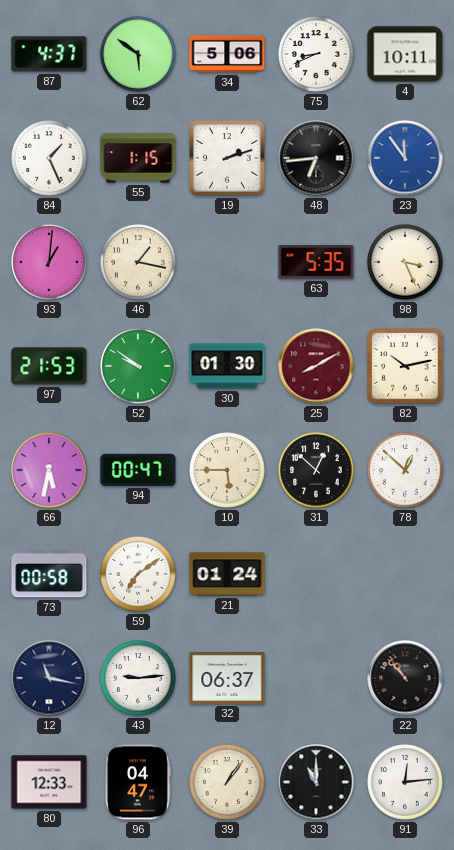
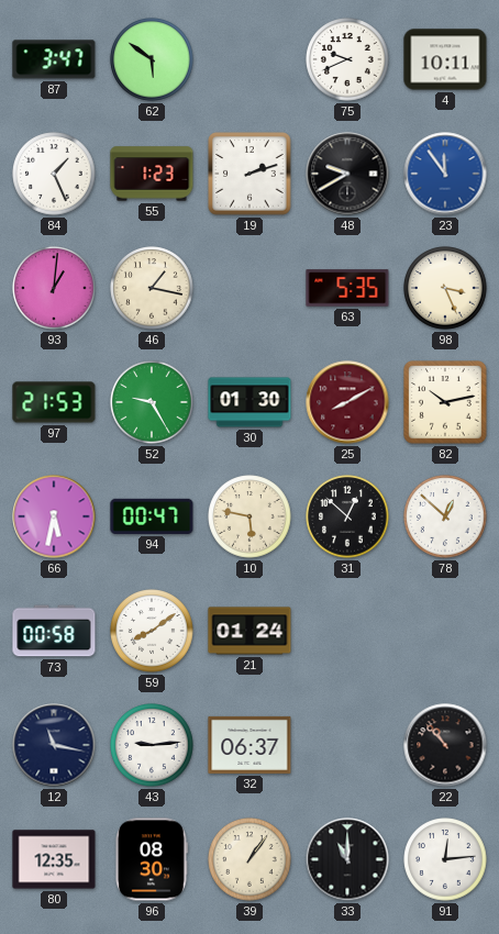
87: 4:37 -> 3:47
34: 5:06 -> none
75: 8:41 -> 9:41
55: 1:15 -> 1:23
48: 6:44 -> 9:40
52: 9:51 -> 9:25
10: 5:45 -> 5:47
59: 7:09 -> 8:09
80: 12:33 -> 12:35
96: 04:47 -> 08:30
